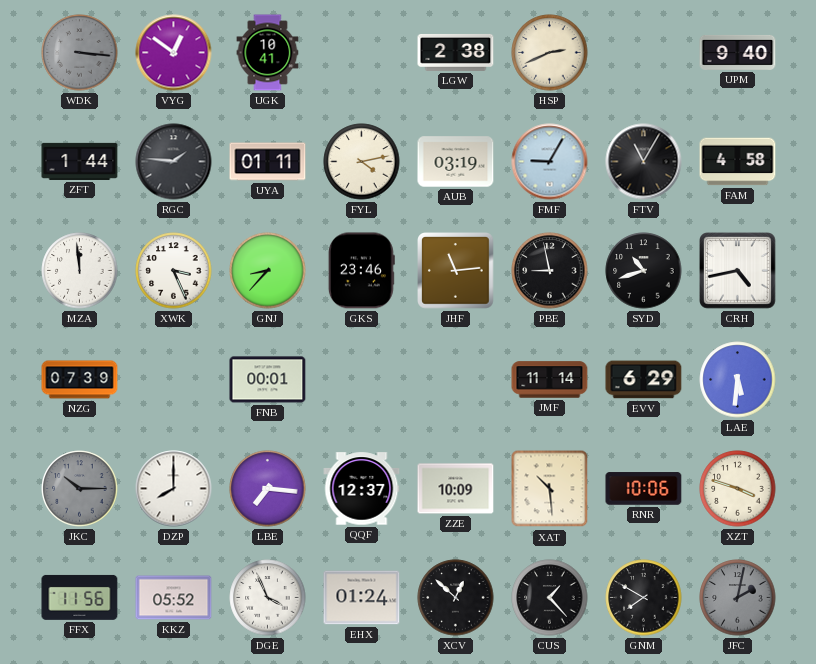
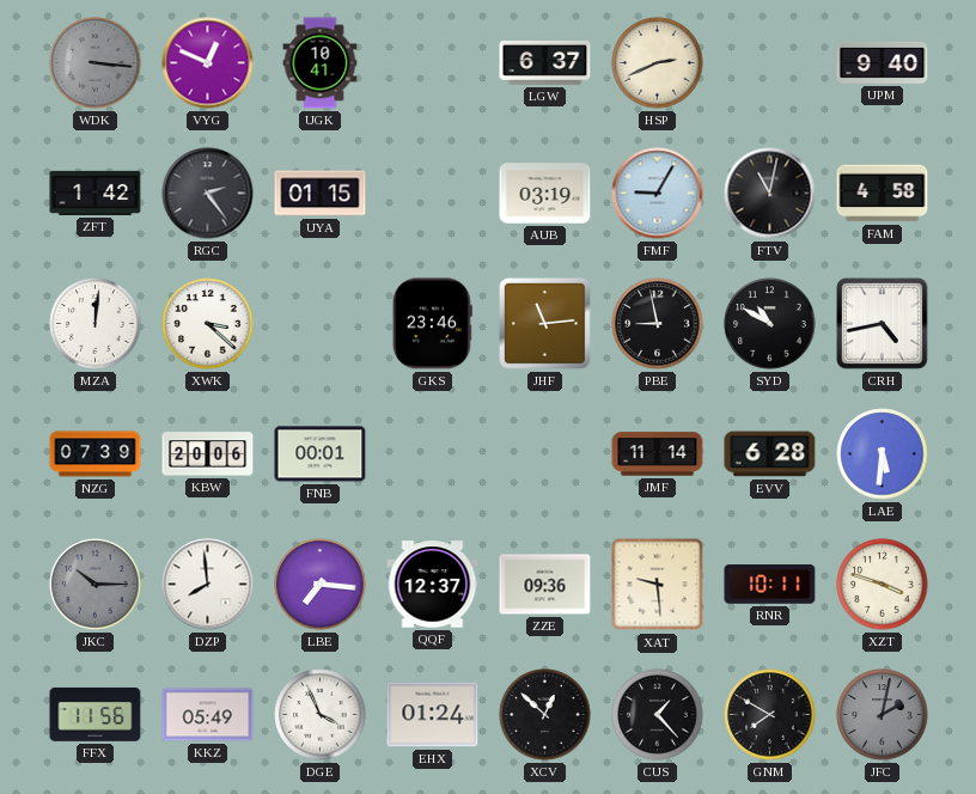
VYG: 12:51 -> 12:49
LGW: 2:38 -> 6:37
ZFT: 1:44 -> 1:42
RGC: 1:46 -> 2:24
UYA: 01:11 -> 01:15
FYL: 4:13 -> none
FTV: 11:05 -> 11:02
MZA: 11:59 -> 12:01
XWK: 3:26 -> 3:22
GNJ: 8:37 -> none
SYD: 10:42 -> 10:50
KBW: none -> 20:06
EVV: 6:29 -> 6:28
DZP: 8:00 -> 7:59
ZZE: 10:09 -> 09:36
XAT: 10:29 -> 9:29
RNR: 10:06 -> 10:11
KKZ: 05:52 -> 05:49
